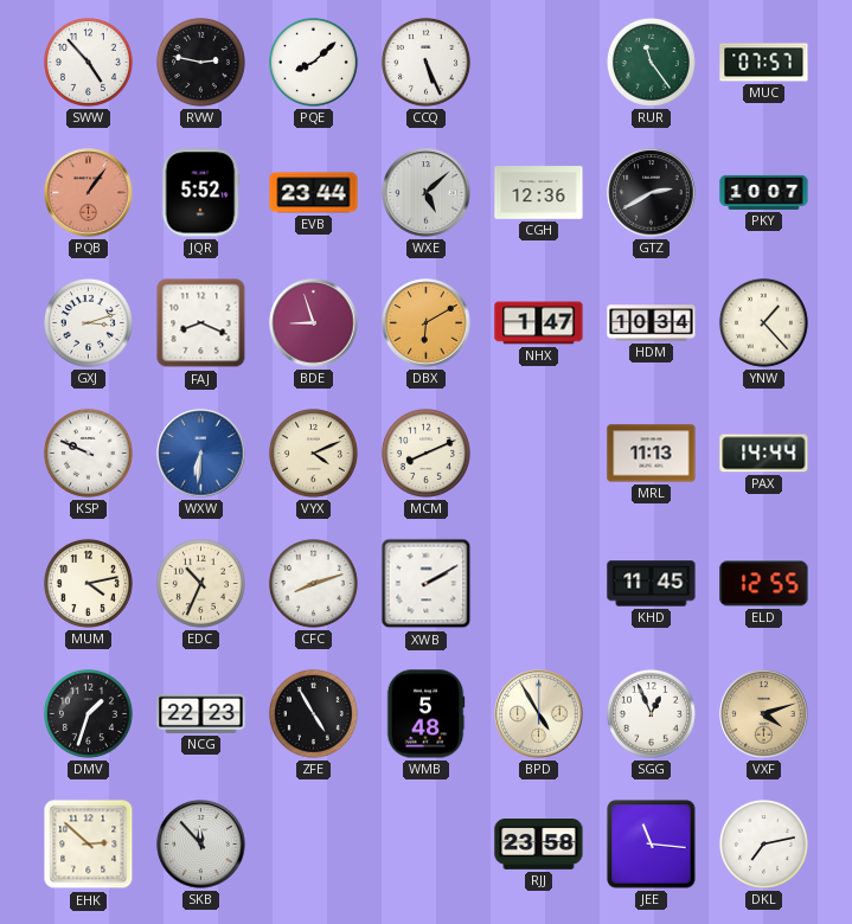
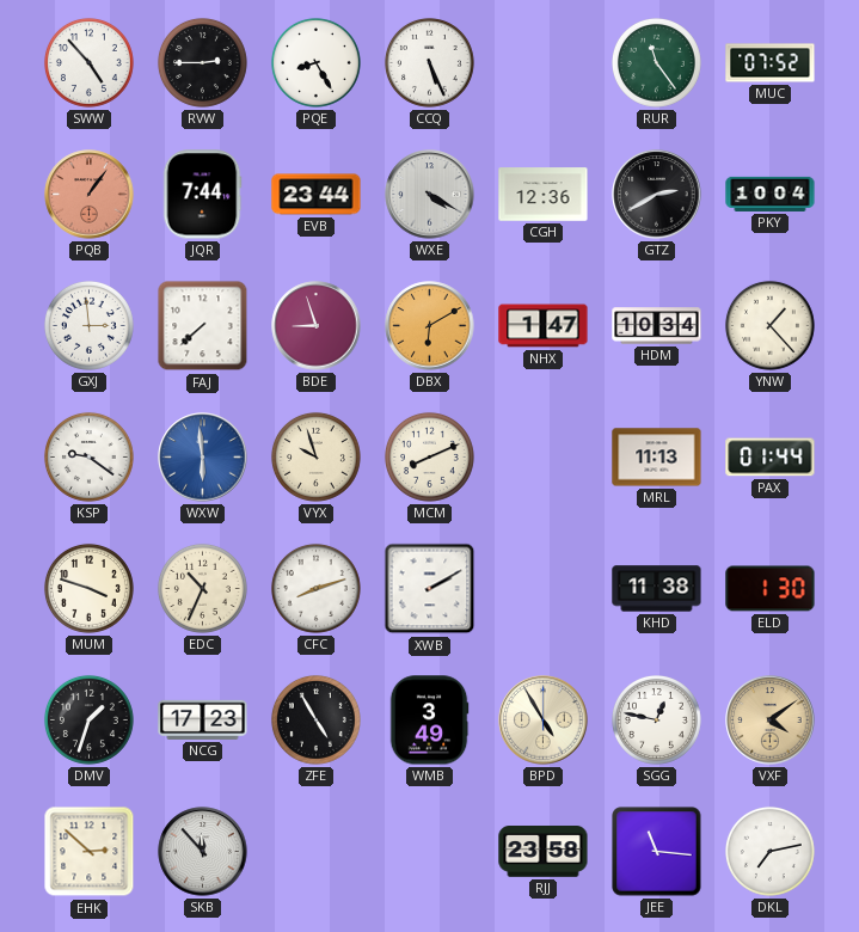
RVW: 2:47 -> 2:45
PQE: 8:08 -> 8:25
MUC: 07:57 -> 07:52
JQR: 5:52 -> 7:44
WXE: 5:08 -> 4:20
PKY: 10:07 -> 10:04
GXJ: 3:12 -> 2:59
FAJ: 8:19 -> 7:38
KSP: 9:49 -> 9:21
WXW: 6:31 -> 5:59
VYX: 4:11 -> 9:57
PAX: 14:44 -> 01:44
MUM: 4:13 -> 3:48
KHD: 11:45 -> 11:38
ELD: 12:55 -> 1:30
NCG: 22:23 -> 17:23
WMB: 5:48 -> 3:49
SGG: 12:56 -> 12:47
VXF: 4:12 -> 4:09
